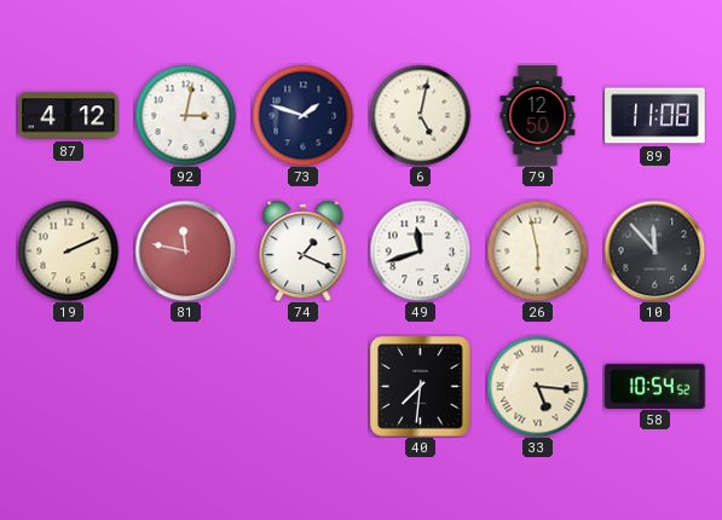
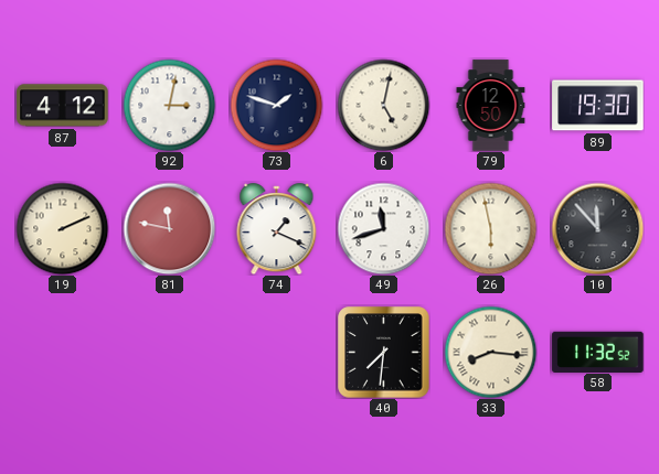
89: 11:08 -> 19:30
33: 5:16 -> 8:16
58: 10:54 -> 11:32
